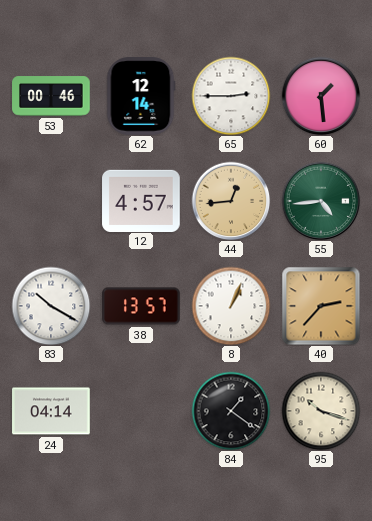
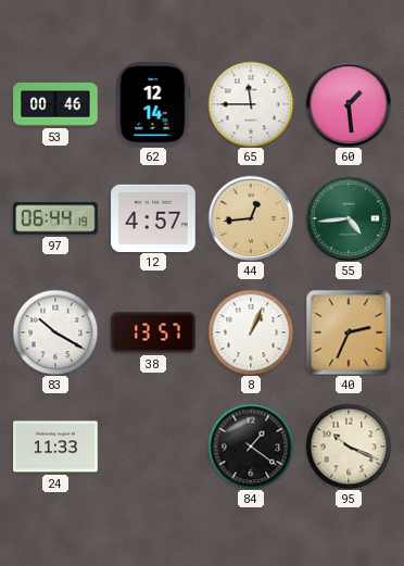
65: 2:45 -> 11:45
97: none -> 06:44
40: 2:37 -> 2:34
24: 04:14 -> 11:33
95: 10:18 -> 10:19
